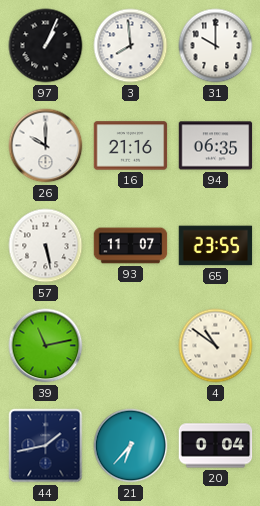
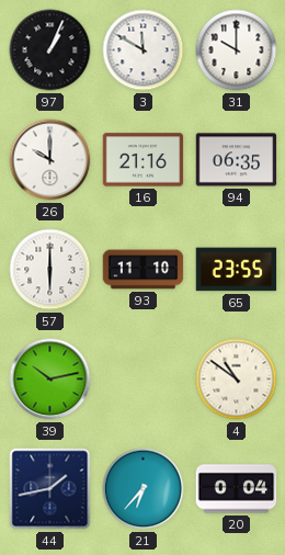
3: 7:59 -> 11:50
57: 5:28 -> 6:00
93: 11:07 -> 11:10
39: 11:13 -> 10:13
